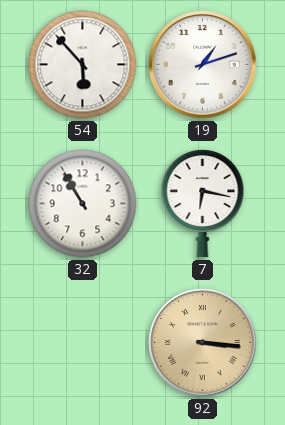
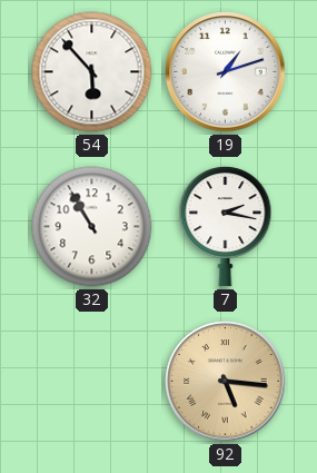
7: 6:17 -> 2:17
92: 3:16 -> 5:16
